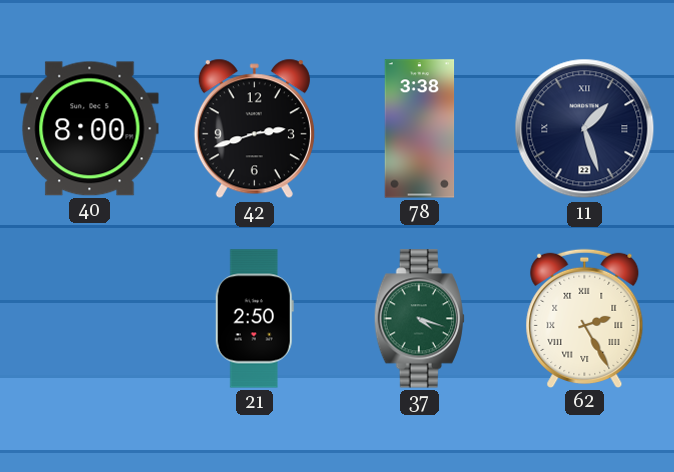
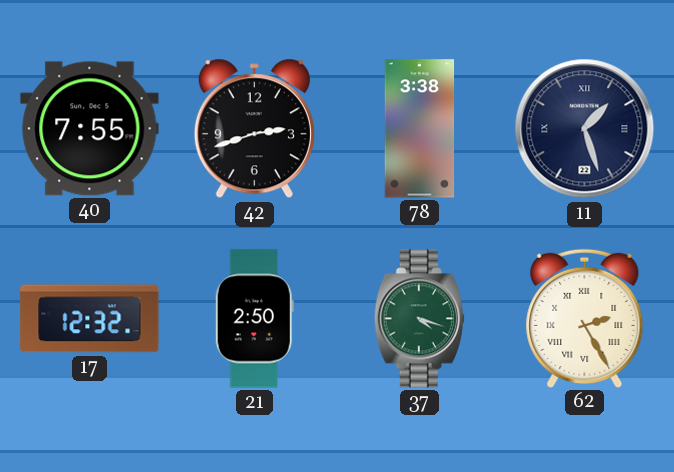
40: 8:00 -> 7:55
17: none -> 12:32
